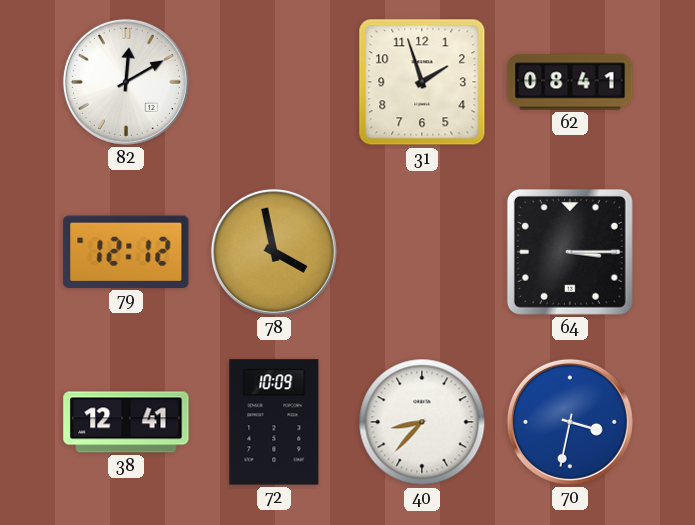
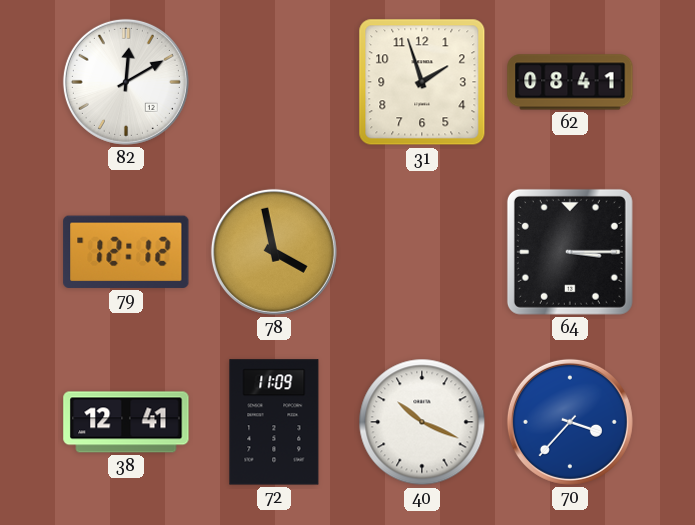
72: 10:09 -> 11:09
40: 8:37 -> 10:19
70: 3:32 -> 3:37
